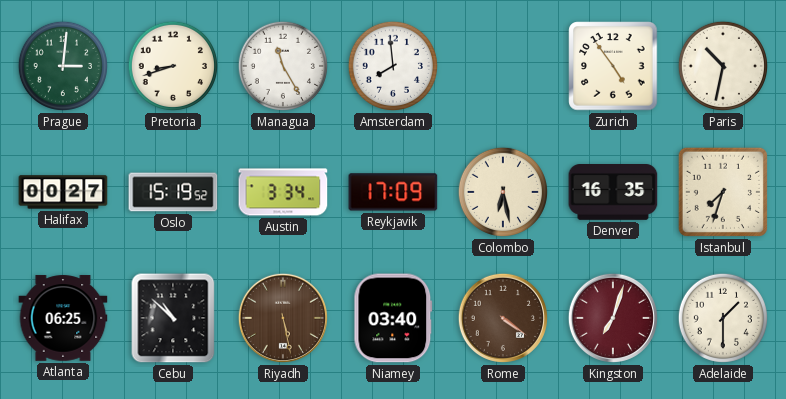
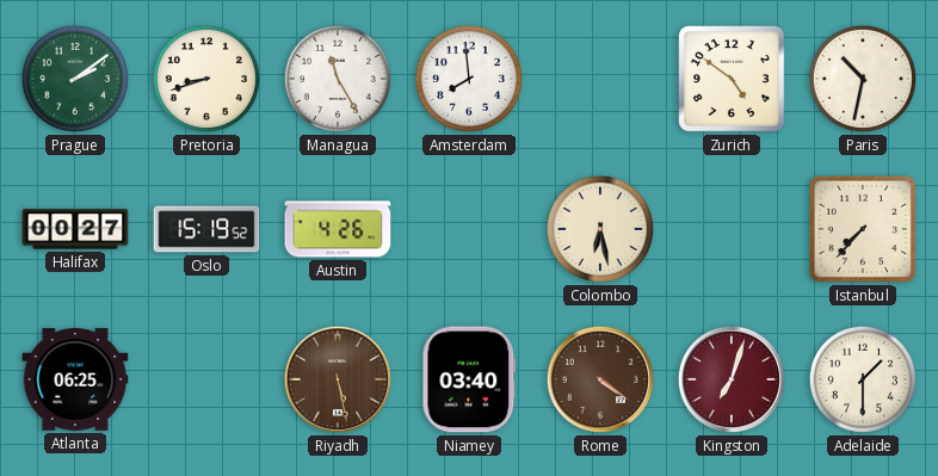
Prague: 3:01 -> 2:09
Zurich: 4:54 -> 4:51
Austin: 3:34 -> 4:26
Reykjavik: 17:09 -> none
Denver: 16:35 -> none
Istanbul: 7:33 -> 7:37
Cebu: 10:52 -> none
